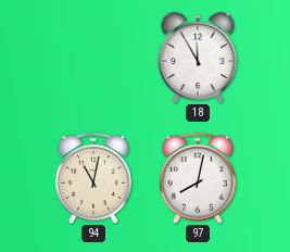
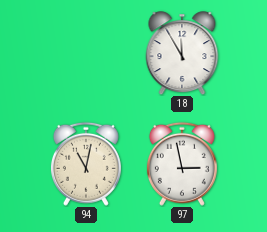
97: 8:02 -> 2:58
